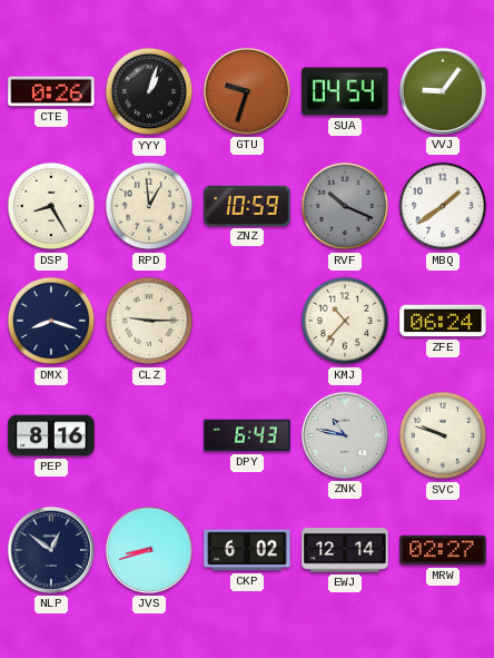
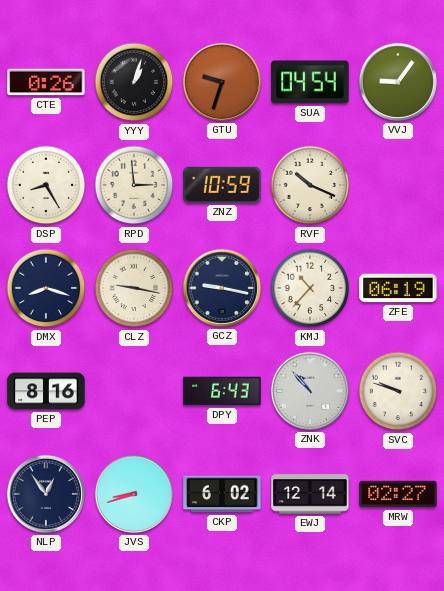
RPD: 12:59 -> 2:59
RVF dial: grey -> cream
MBQ: 1:39 -> none
CLZ: 9:15 -> 9:17
GCZ: none -> 9:17
ZFE: 06:24 -> 06:19
ZNK: 10:47 -> 10:53
NLP: 12:51 -> 12:54
